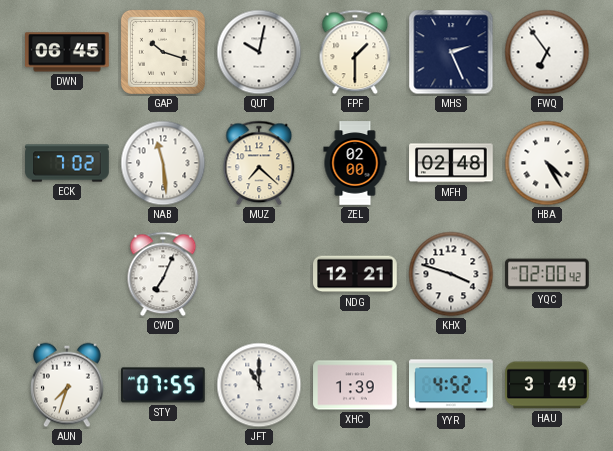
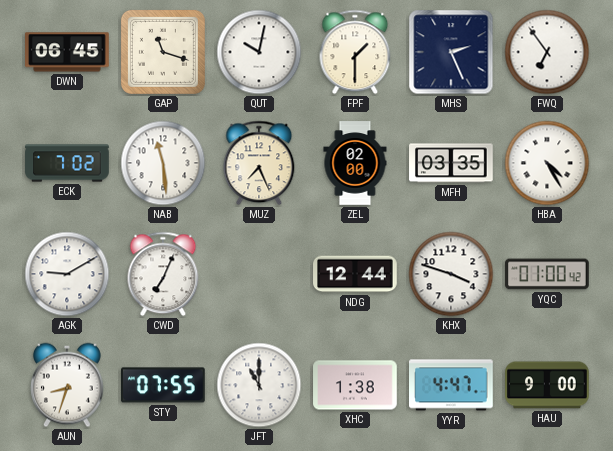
GAP: 10:18 -> 11:18
MUZ: 7:22 -> 7:26
MFH: 02:48 -> 03:35
AGK: none -> 9:10
NDG: 12:21 -> 12:44
YQC: 02:00 -> 01:00
AUN: 7:33 -> 8:33
XHC: 1:39 -> 1:38
YYR: 4:52 -> 4:47
HAU: 3:49 -> 9:00
